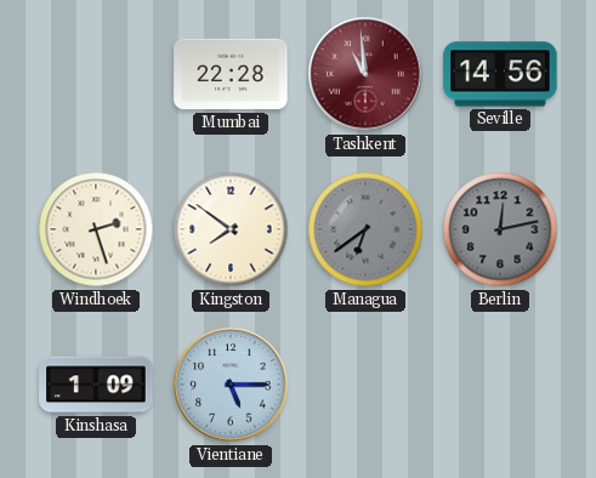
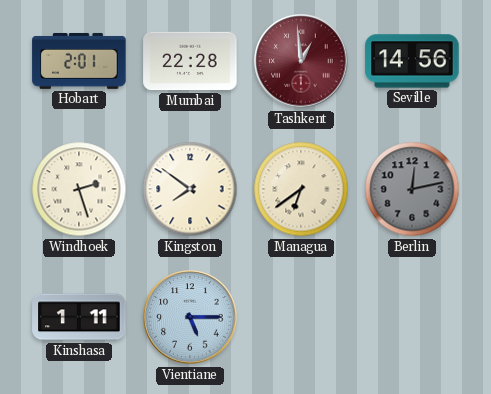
Hobart: none -> 2:01
Tashkent: 10:59 -> 12:59
Managua dial: grey -> cream
Kinshasa: 1:09 -> 1:11
